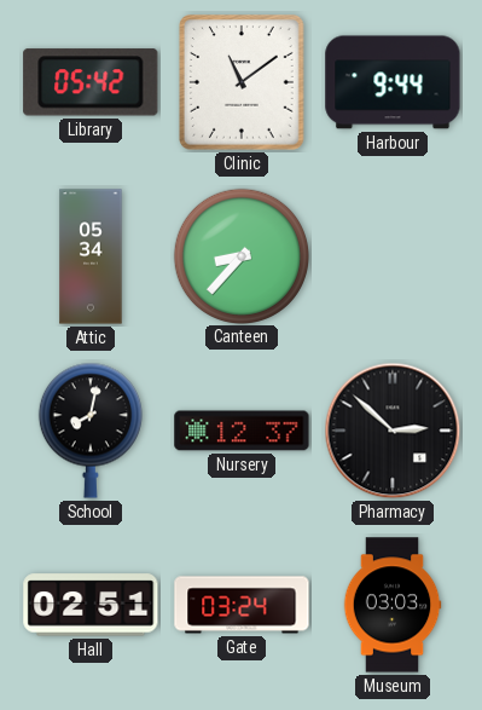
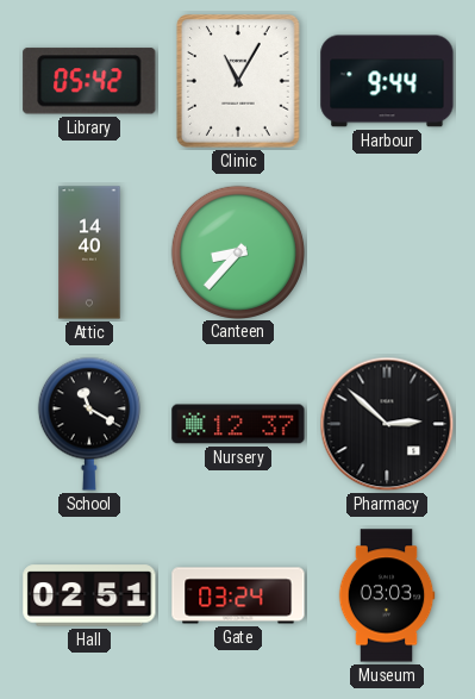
Clinic: 11:09 -> 11:05
Attic: 05:34 -> 14:40
School: 8:02 -> 11:20
